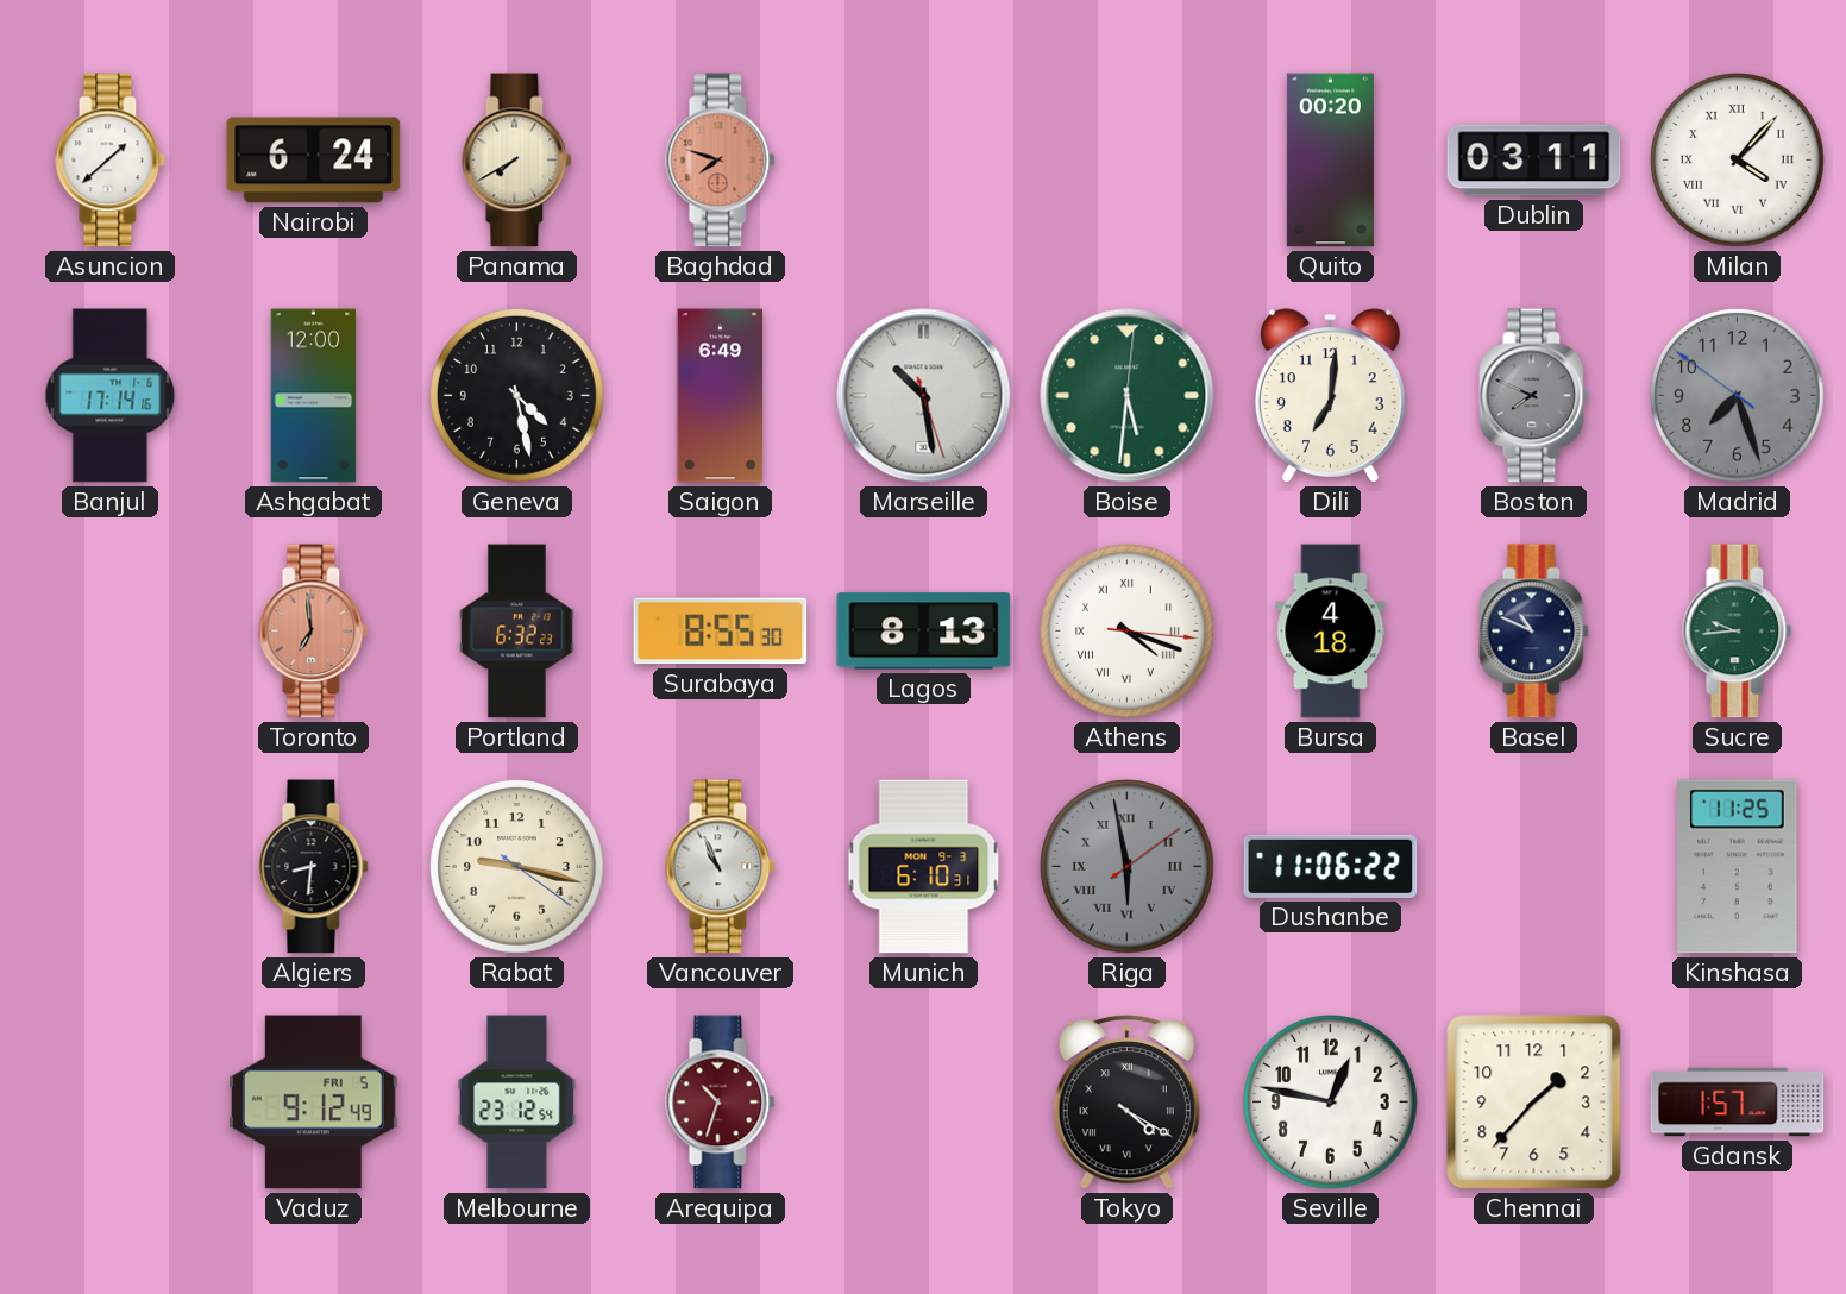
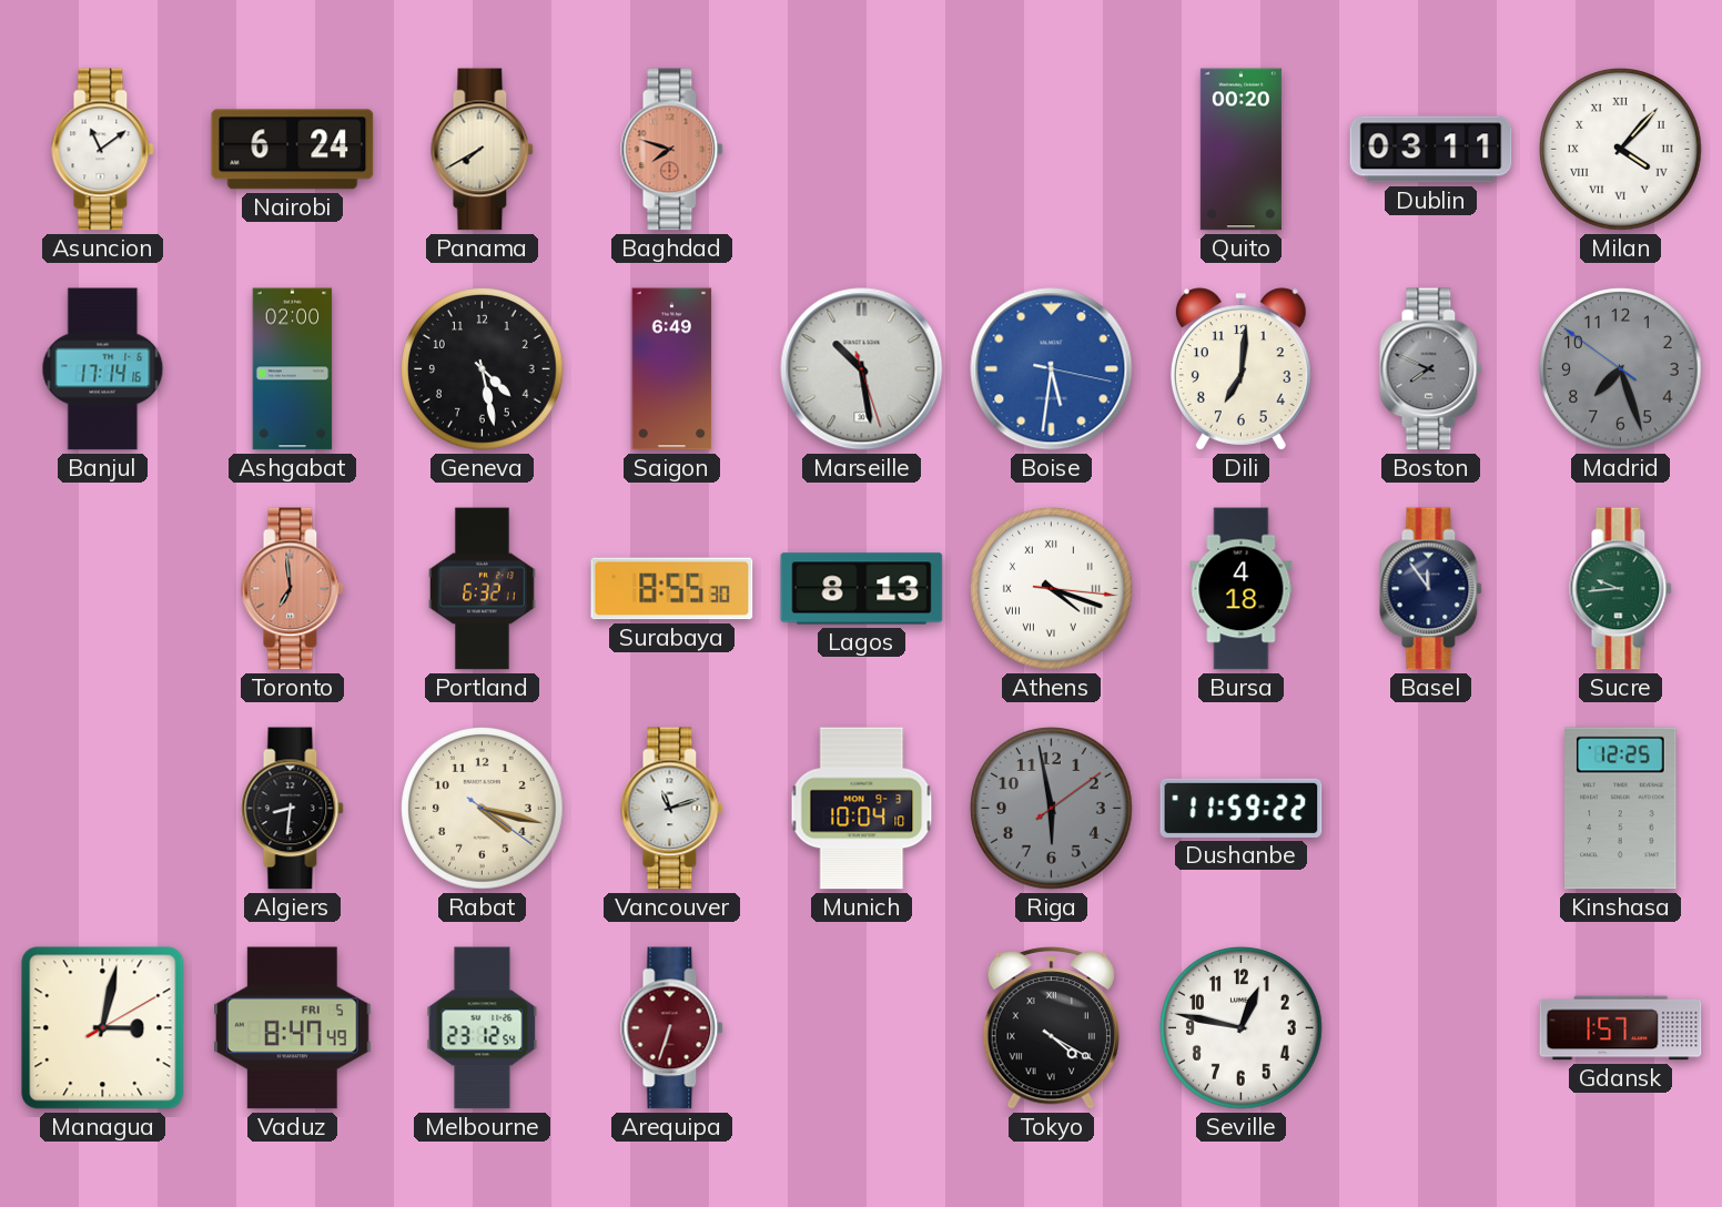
Asuncion: 1:38 -> 11:09
Ashgabat: 12:00 -> 02:00
Boise: 5:31:01 -> 5:31:17
Boise dial: green -> blue
Portland: 6:32:23 -> 6:32:11
Basel: 10:49 -> 11:54
Rabat: 9:17 -> 4:17
Vancouver: 10:56 -> 11:12
Munich: 6:10 -> 10:04
Riga numerals: Roman -> Arabic
Dushanbe: 11:06 -> 11:59
Kinshasa: 11:25 -> 12:25
Managua: none -> 3:02
Vaduz: 9:12 -> 8:47
Arequipa: 10:33 -> 6:33
Chennai: 1:37 -> none
